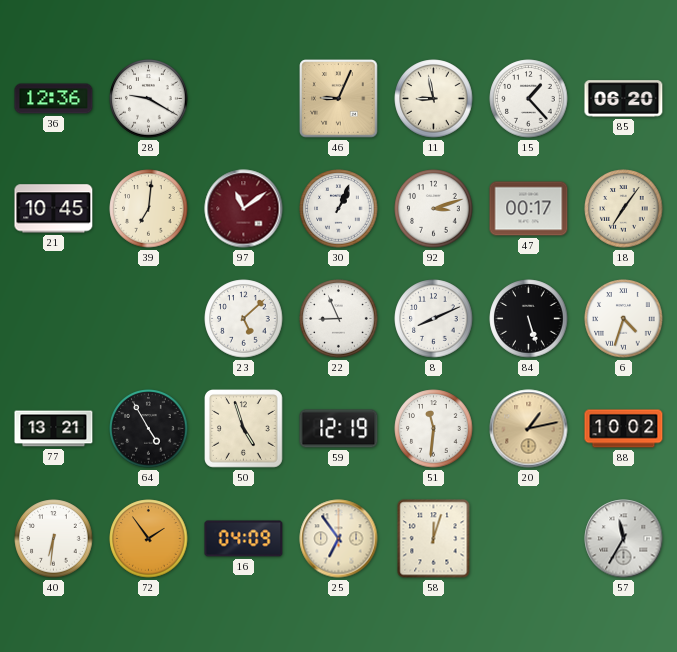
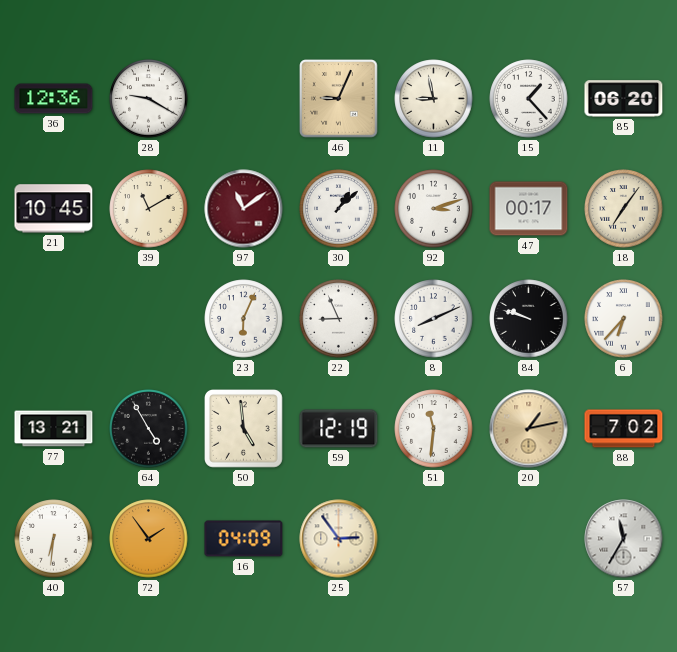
39: 7:01 -> 11:10
30: 1:04 -> 1:08
23: 5:08 -> 6:04
84: 5:27 -> 9:48
6: 4:33 -> 6:37
50: 4:57 -> 4:59
88: 10:02 -> 7:02
25: 6:54 -> 2:54
58: 12:03 -> none
